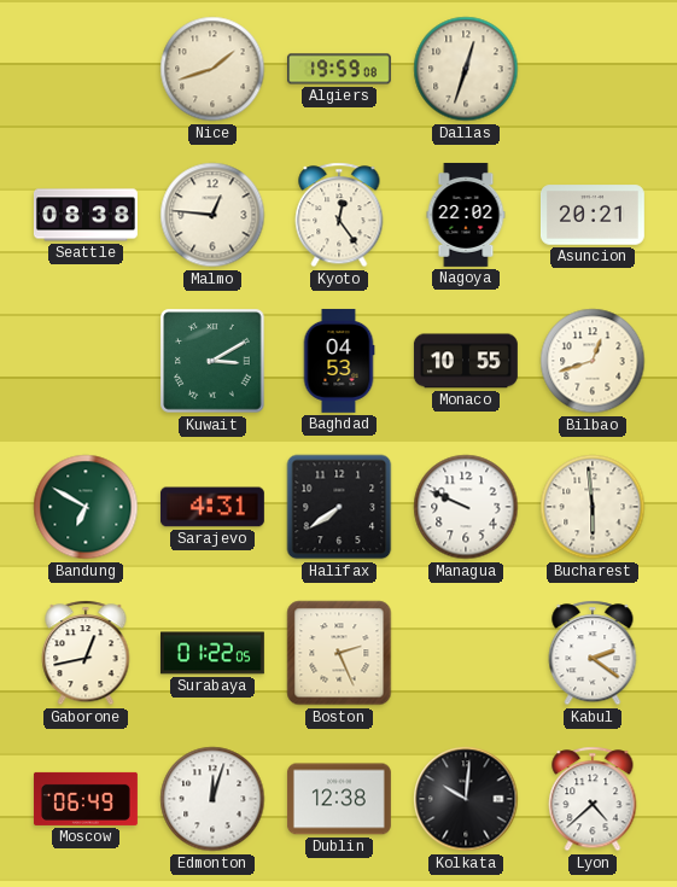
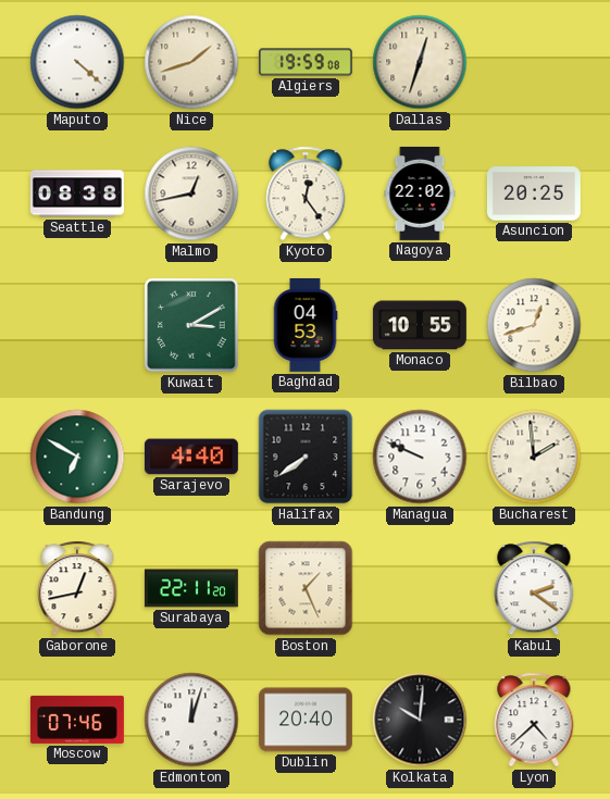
Maputo: none -> 4:22
Malmo: 12:46 -> 12:43
Asuncion: 20:21 -> 20:25
Sarajevo: 4:31 -> 4:40
Bucharest: 5:59 -> 1:59
Surabaya: 01:22 -> 22:11
Boston: 2:26 -> 1:26
Moscow: 06:49 -> 07:46
Dublin: 12:38 -> 20:40
